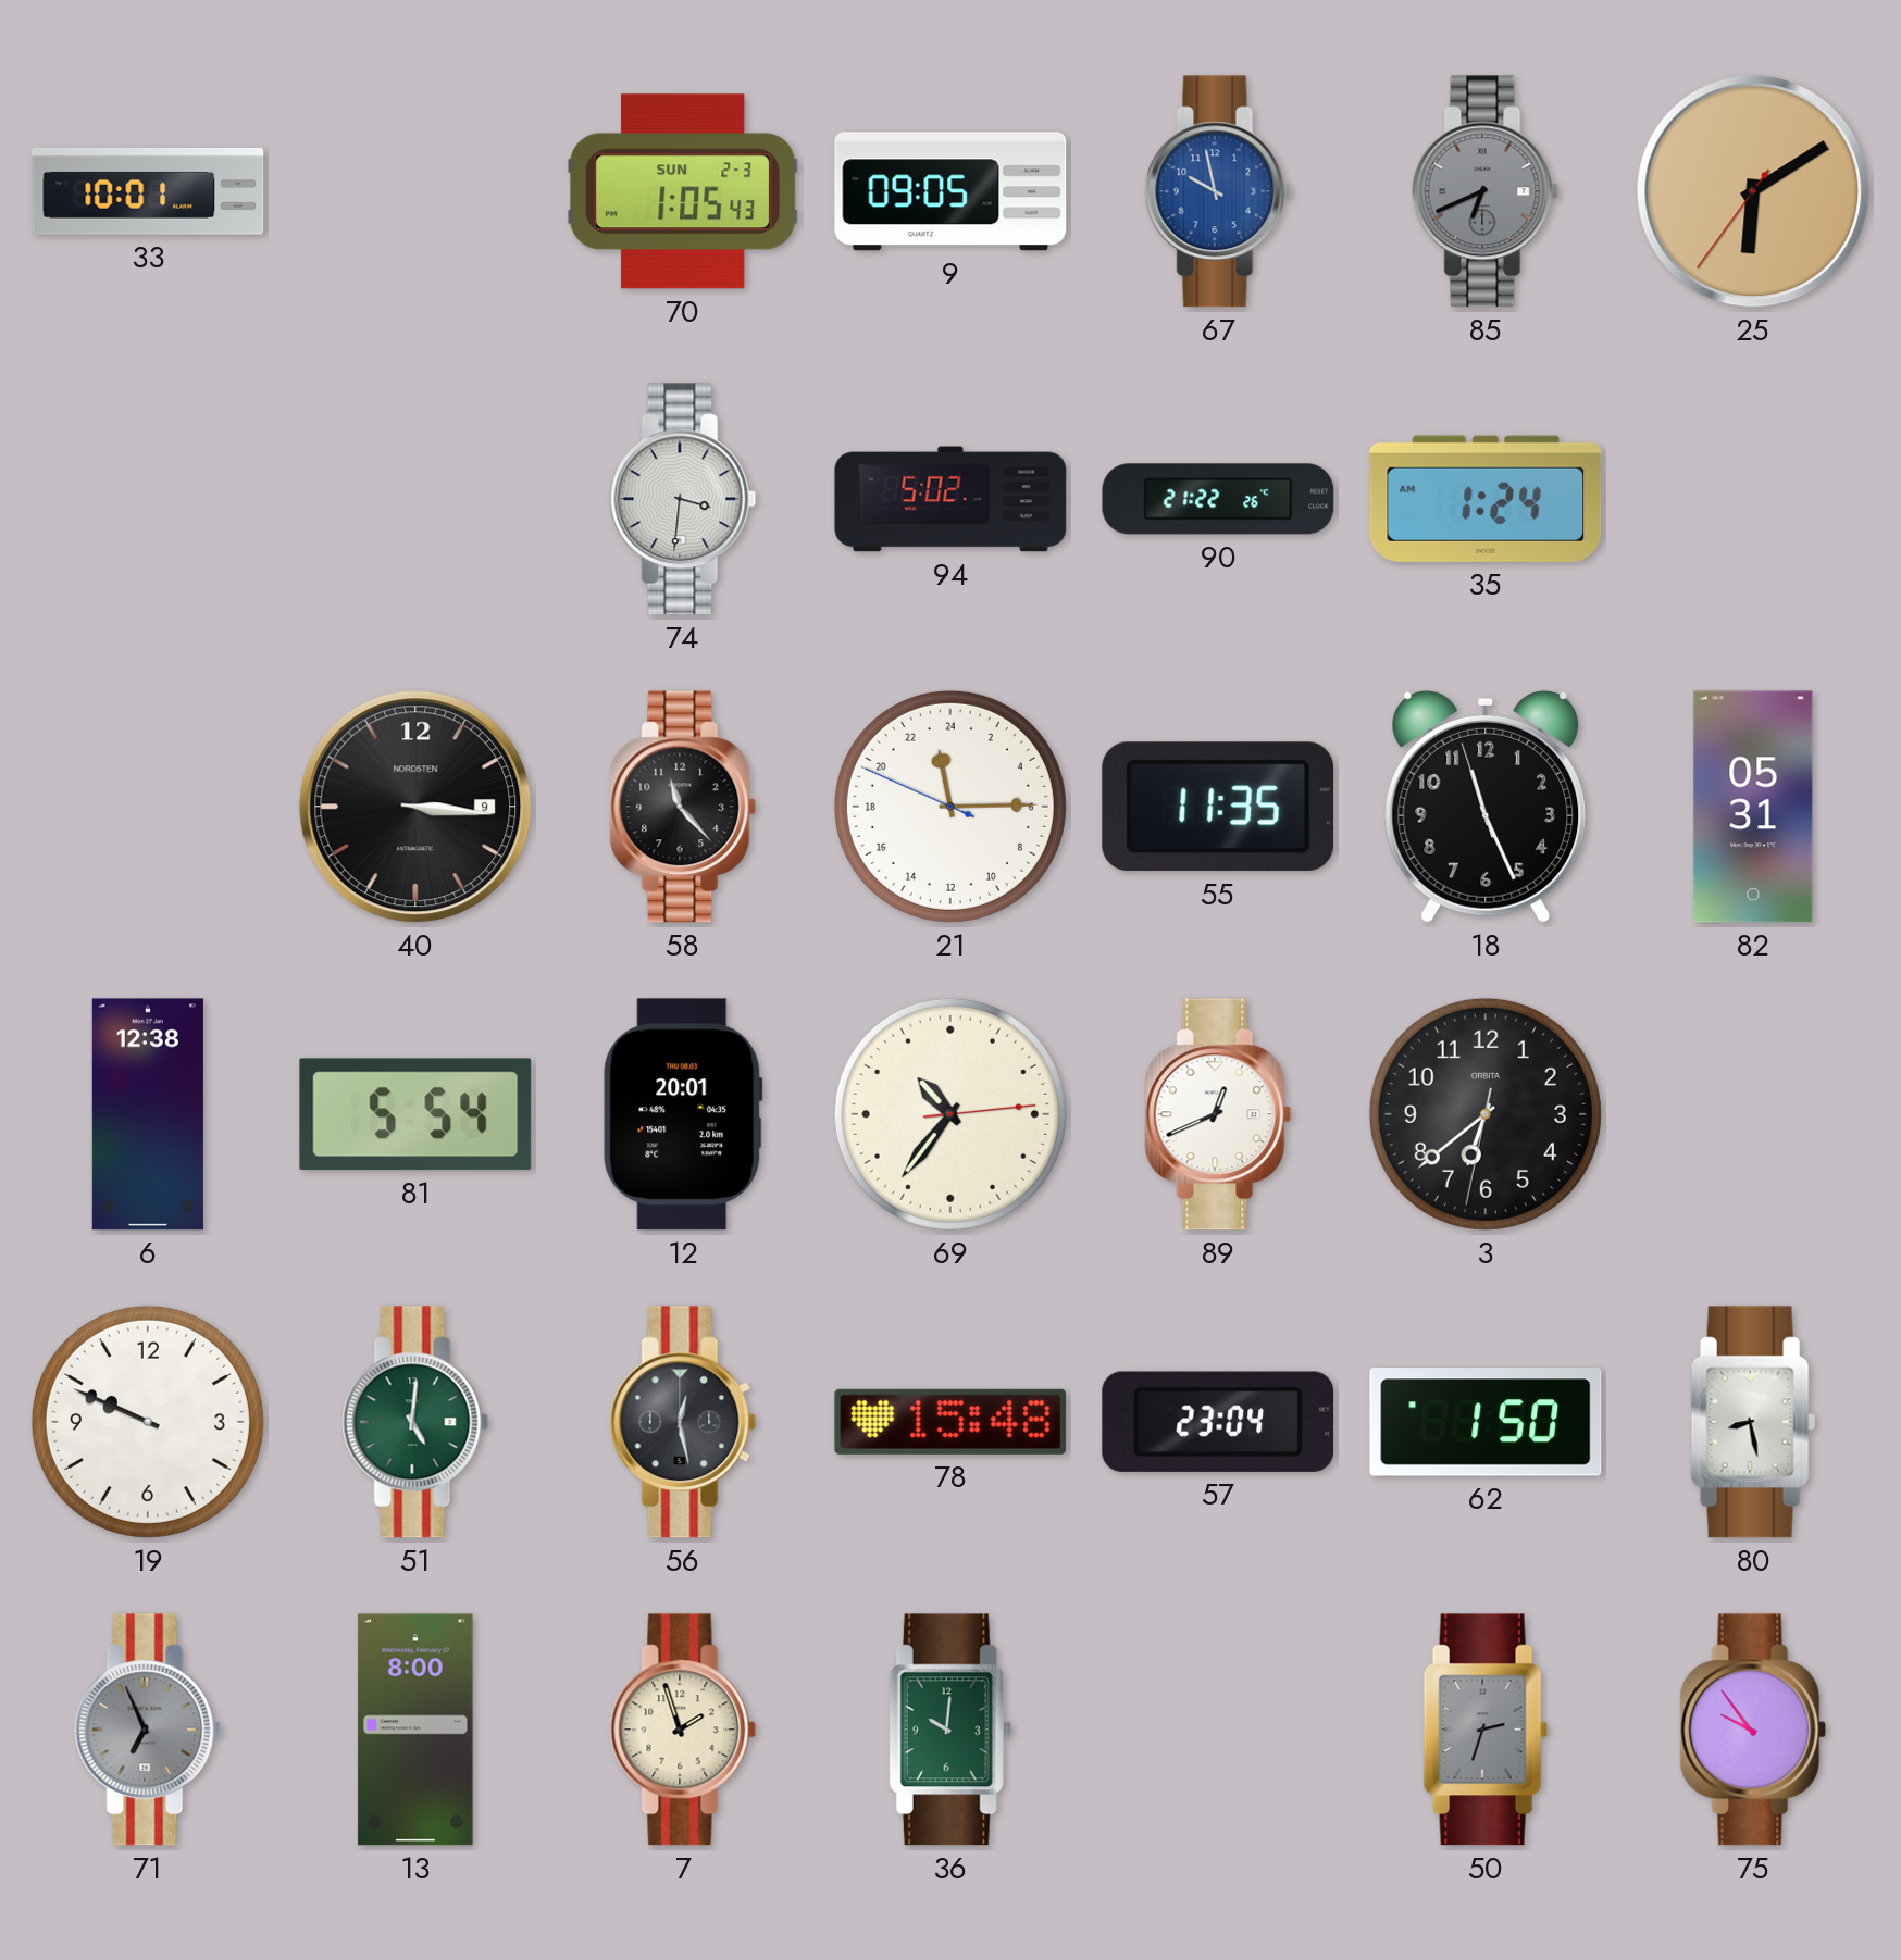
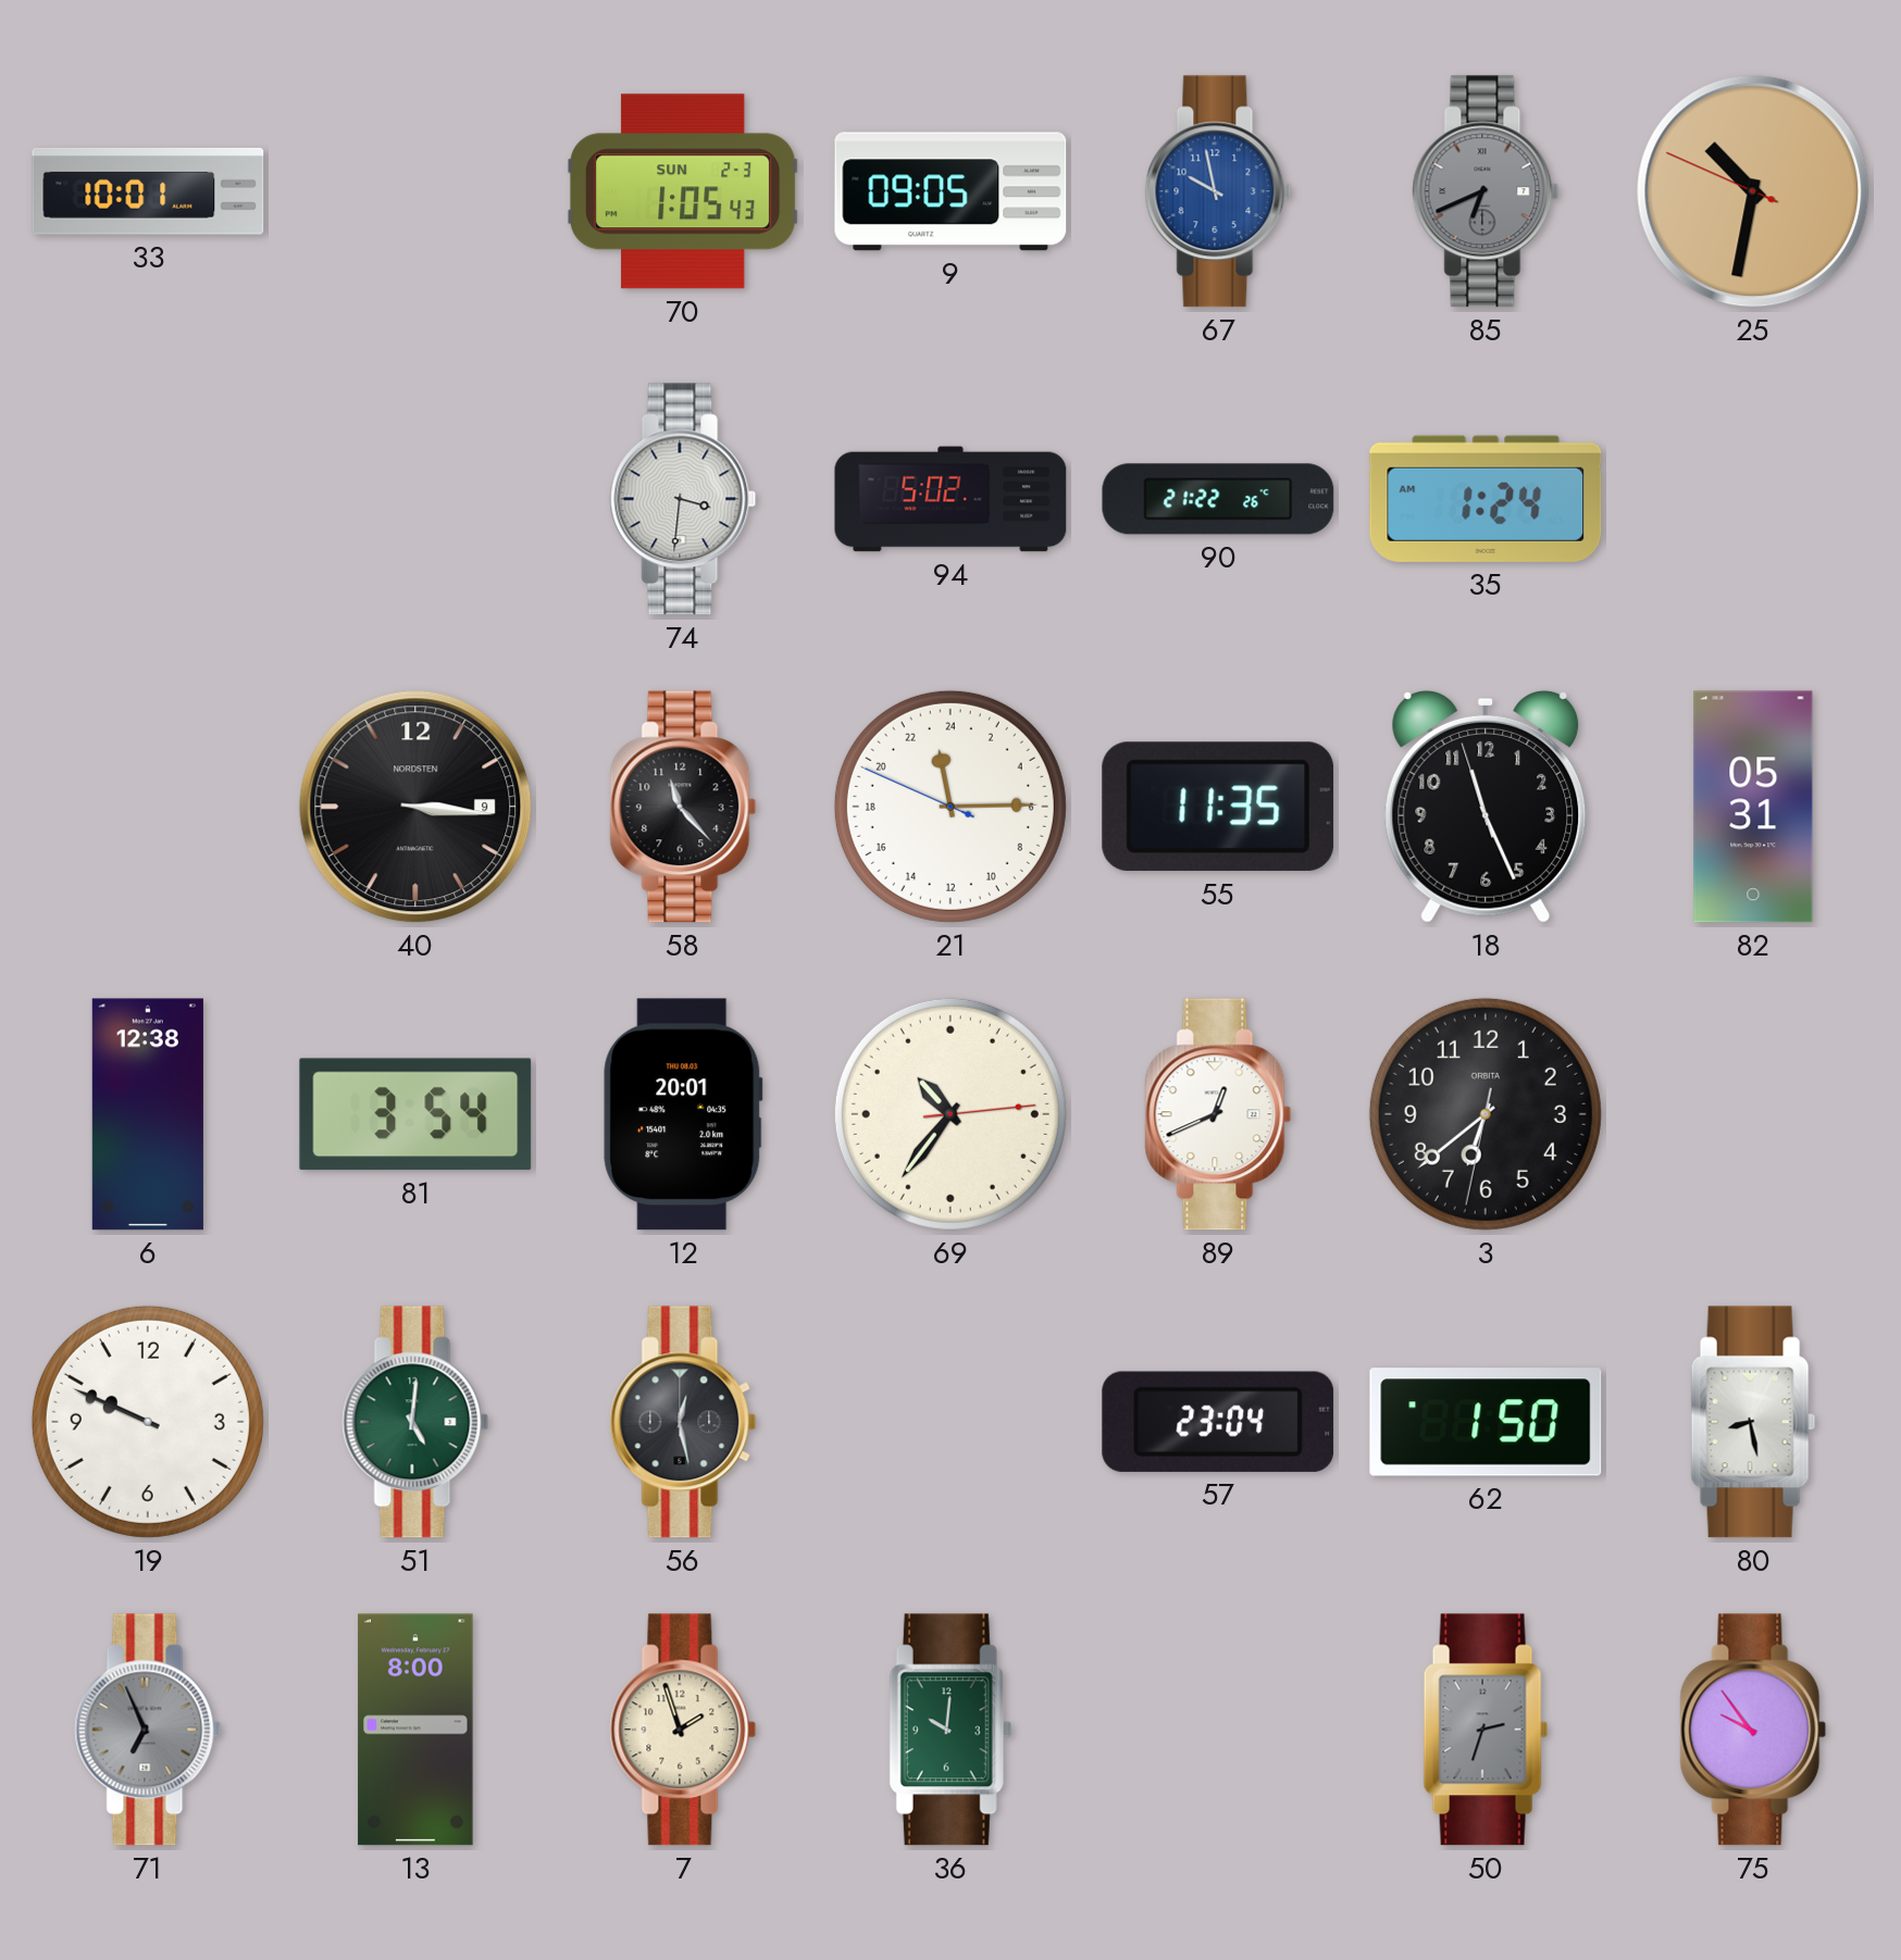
25: 6:09 -> 10:31
81: 5:54 -> 3:54
78: 15:48 -> none
